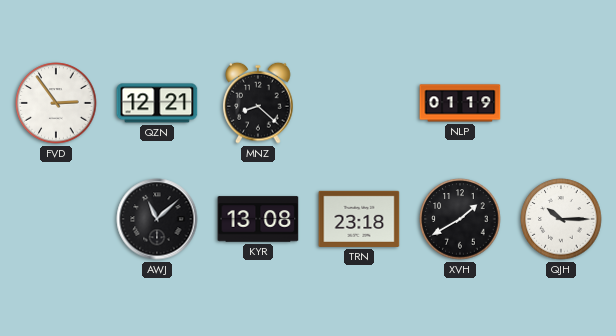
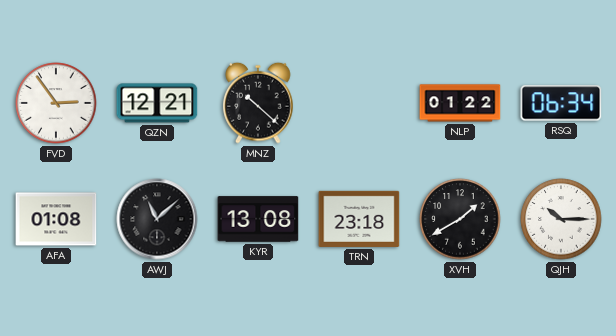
MNZ: 8:22 -> 10:22
NLP: 01:19 -> 01:22
RSQ: none -> 06:34
AFA: none -> 01:08
